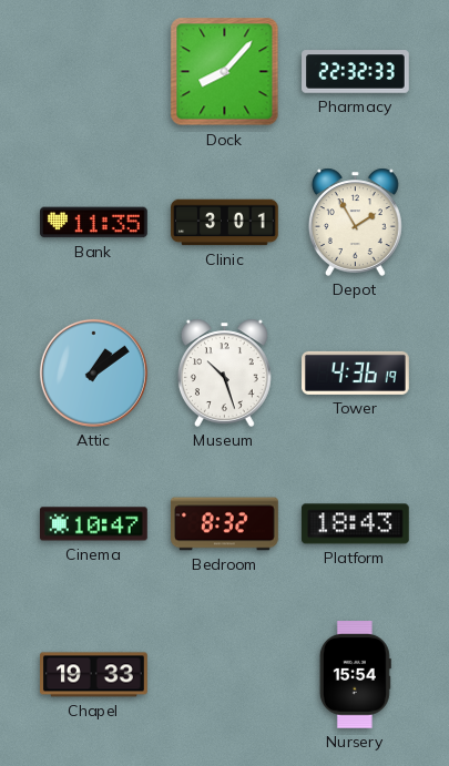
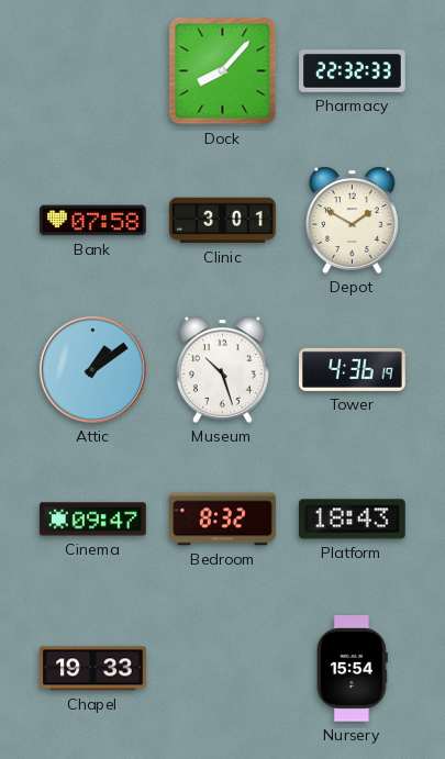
Bank: 11:35 -> 07:58
Depot: 1:55 -> 1:50
Cinema: 10:47 -> 09:47
